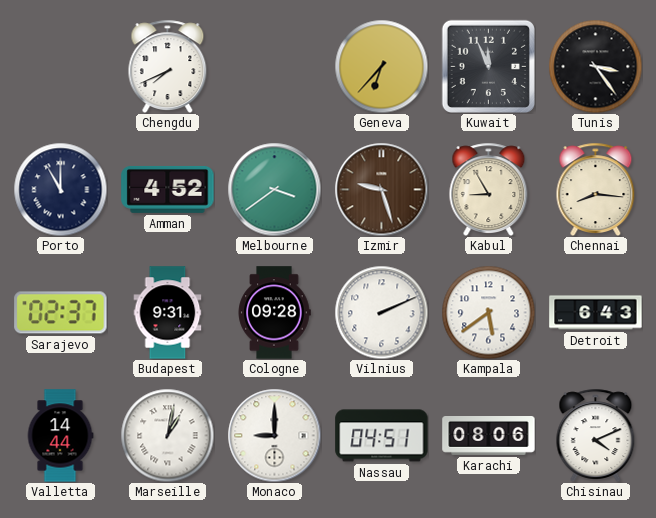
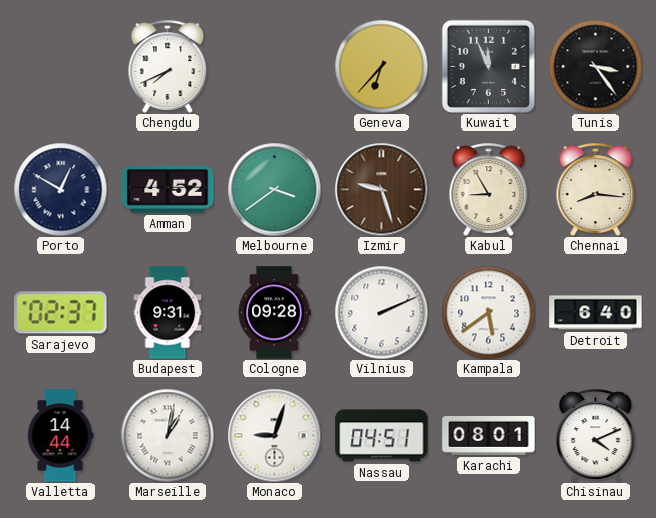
Porto: 11:00 -> 12:50
Detroit: 6:43 -> 6:40
Monaco: 9:00 -> 9:03
Karachi: 08:06 -> 08:01
